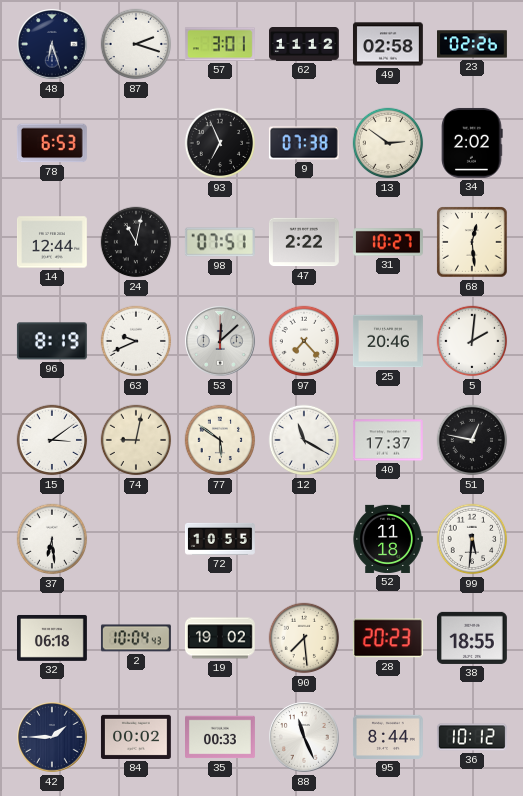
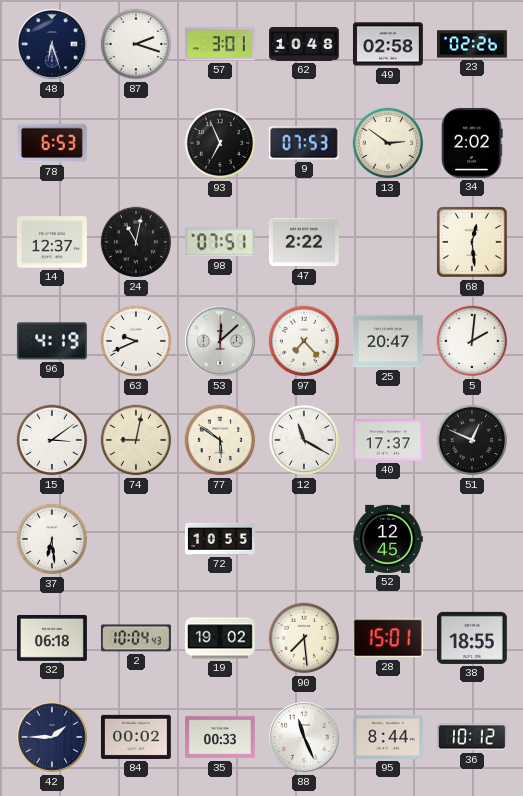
62: 11:12 -> 10:48
9: 07:38 -> 07:53
14: 12:44 -> 12:37
31: 10:27 -> none
96: 8:19 -> 4:19
25: 20:46 -> 20:47
51: 12:47 -> 12:49
52: 11:18 -> 12:45
99: 5:31 -> none
28: 20:23 -> 15:01
